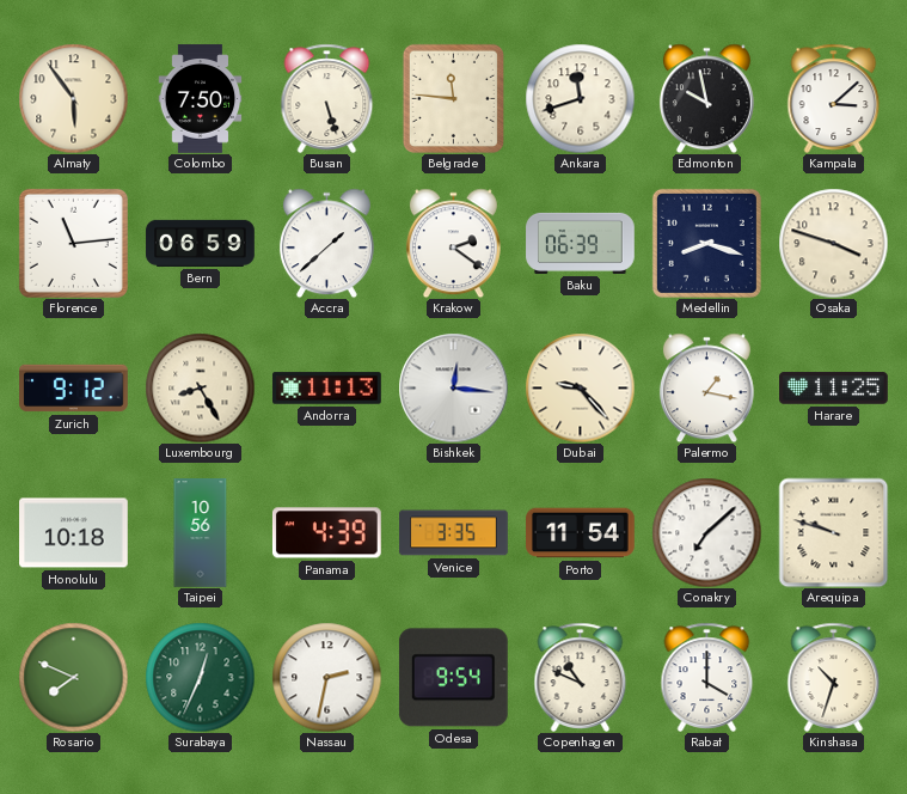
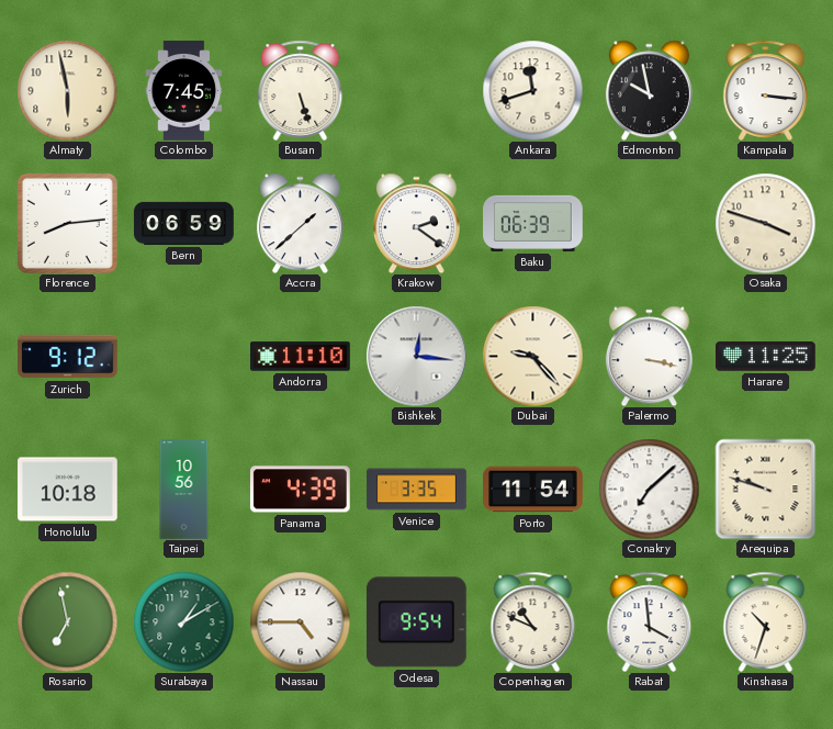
Almaty: 5:54 -> 5:58
Colombo: 7:50 -> 7:45
Belgrade: 11:46 -> none
Kampala: 3:08 -> 3:16
Florence: 11:14 -> 8:14
Medellin: 8:18 -> none
Luxembourg: 8:25 -> none
Andorra: 11:13 -> 11:10
Palermo: 1:17 -> 3:17
Rosario: 7:49 -> 6:58
Surabaya: 12:34 -> 1:10
Nassau: 2:32 -> 4:45
Rabat: 4:00 -> 3:59
